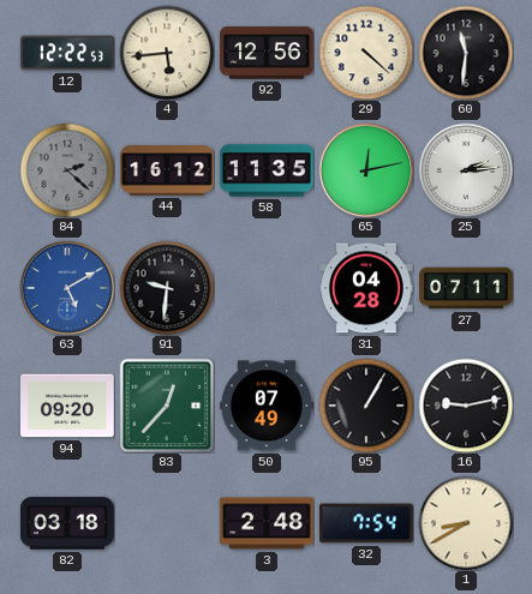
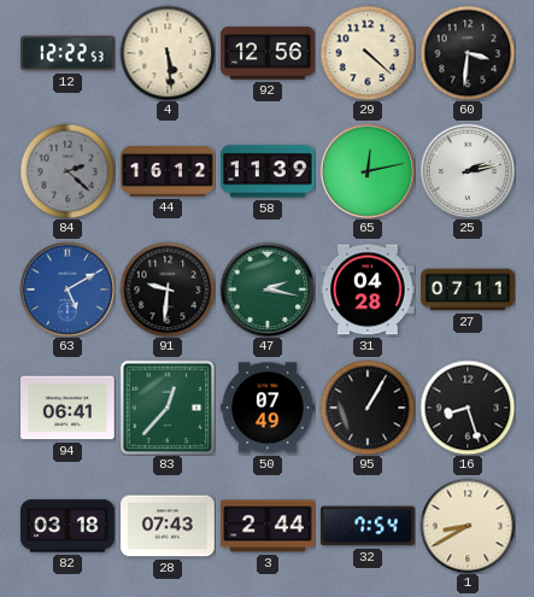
4: 5:44 -> 5:29
60: 11:31 -> 3:31
58: 11:35 -> 11:39
25: 2:14 -> 2:13
47: none -> 2:17
94: 09:20 -> 06:41
16: 9:13 -> 8:27
28: none -> 07:43
3: 2:48 -> 2:44
